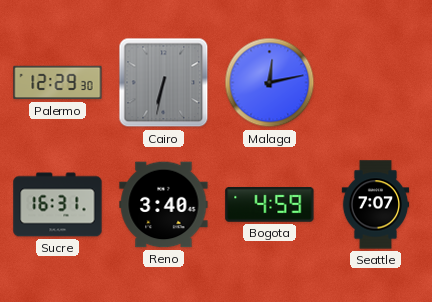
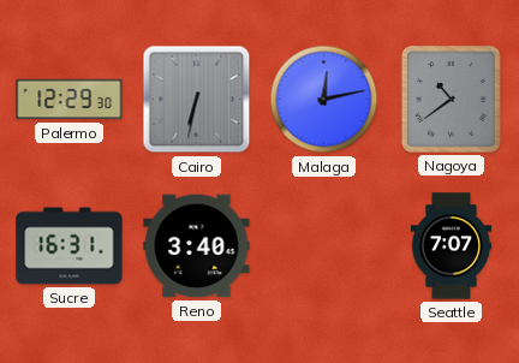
Nagoya: none -> 10:39
Bogota: 4:59 -> none
